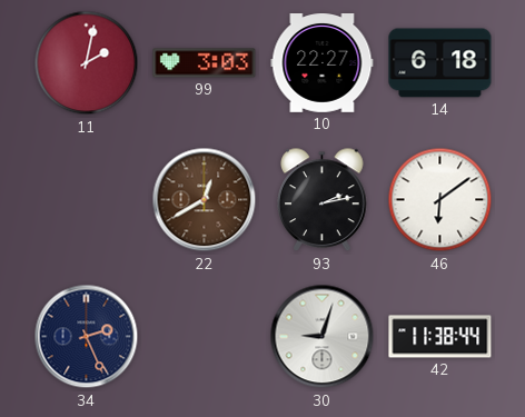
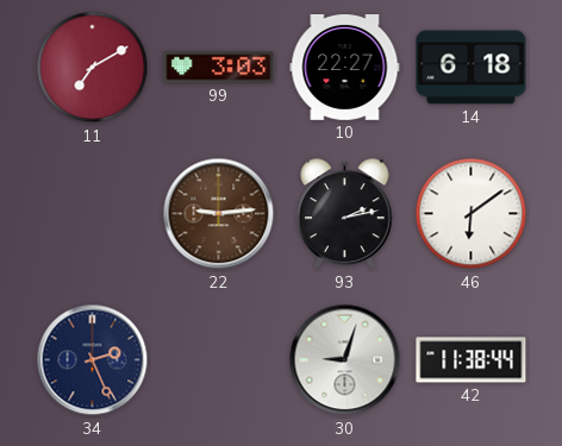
11: 2:02 -> 7:10
22: 12:40 -> 9:14
